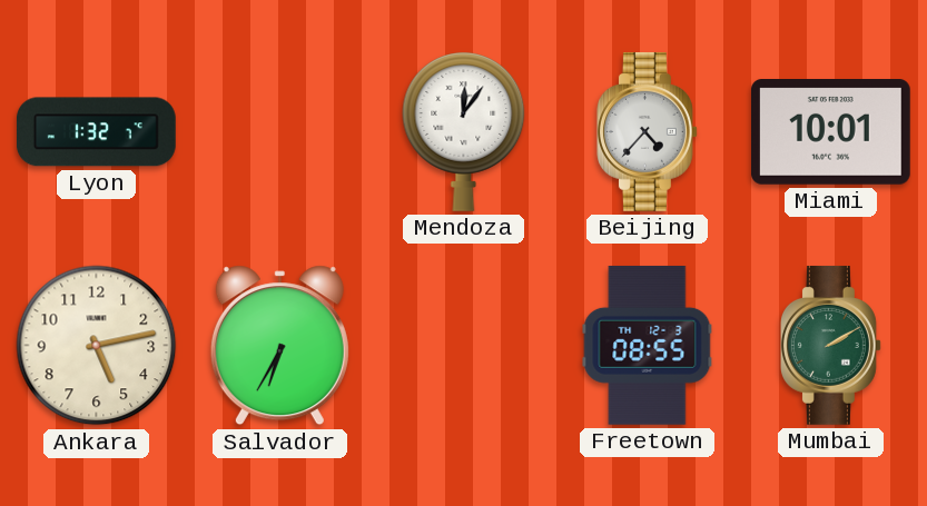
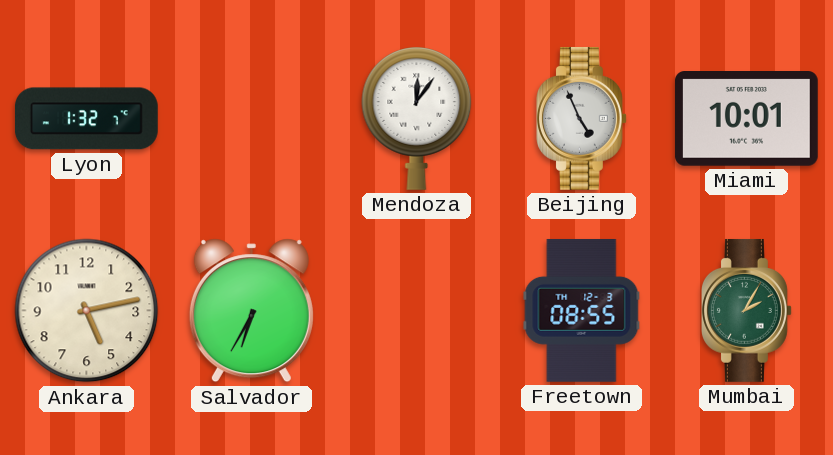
Beijing: 4:37 -> 4:56
Mumbai: 2:10 -> 2:05
